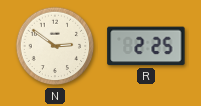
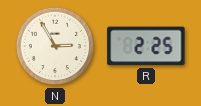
N: 2:51 -> 2:55
